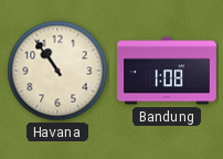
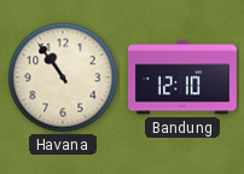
Bandung: 1:08 -> 12:10
